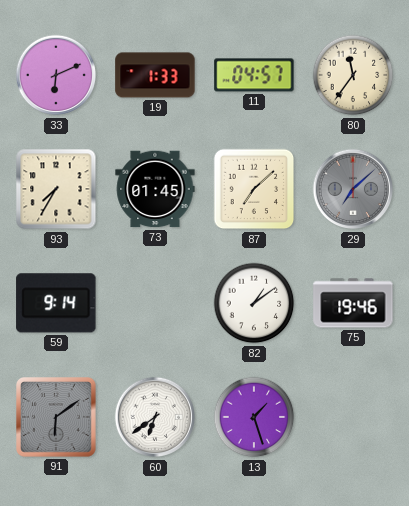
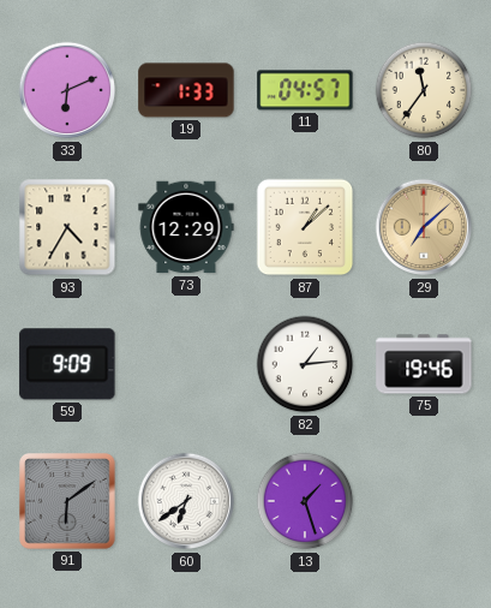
93: 7:35 -> 4:35
73: 01:45 -> 12:29
87: 7:08 -> 1:08
29 dial: grey -> champagne
59: 9:14 -> 9:09
82: 1:09 -> 1:14
